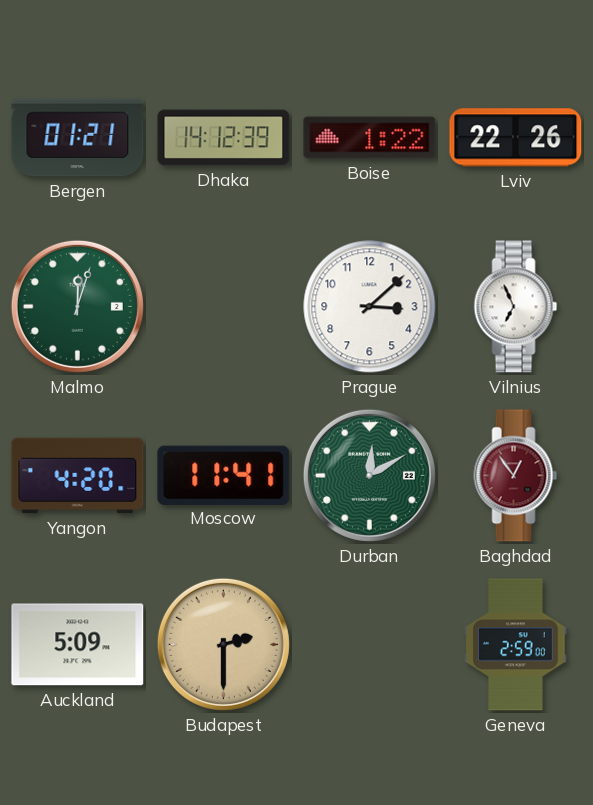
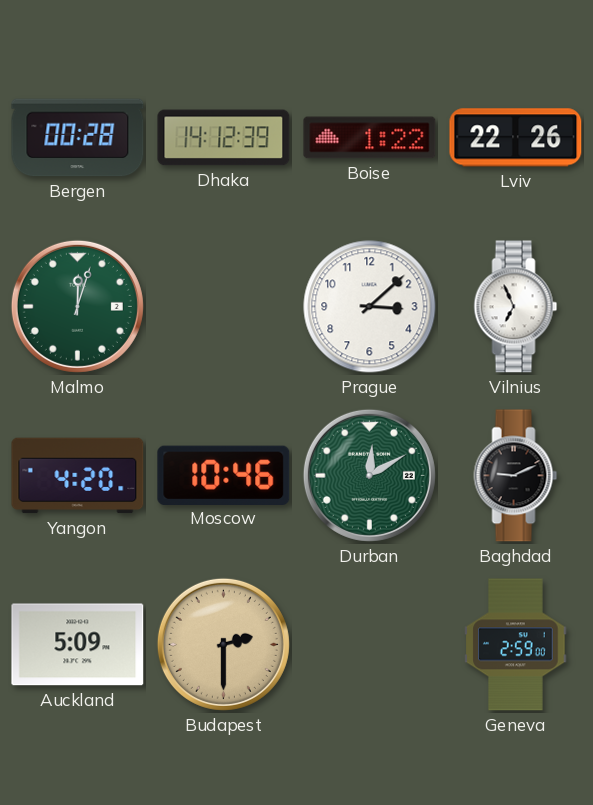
Bergen: 01:21 -> 00:28
Moscow: 11:41 -> 10:46
Baghdad: 12:54 -> 9:11
Baghdad dial: burgundy -> black
